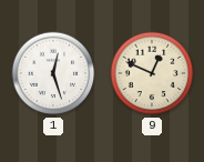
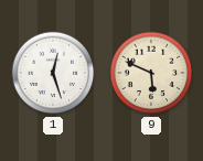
9: 12:49 -> 5:49
